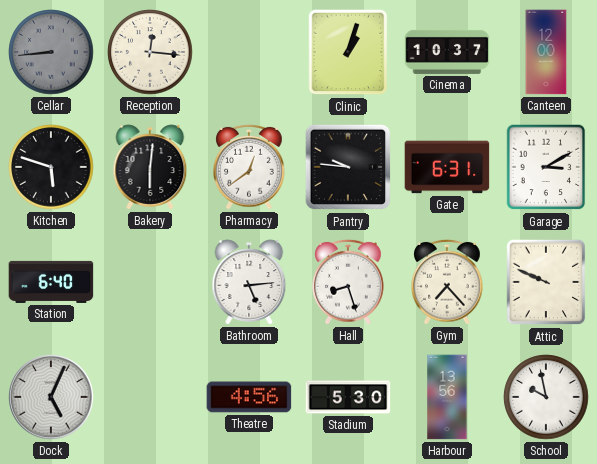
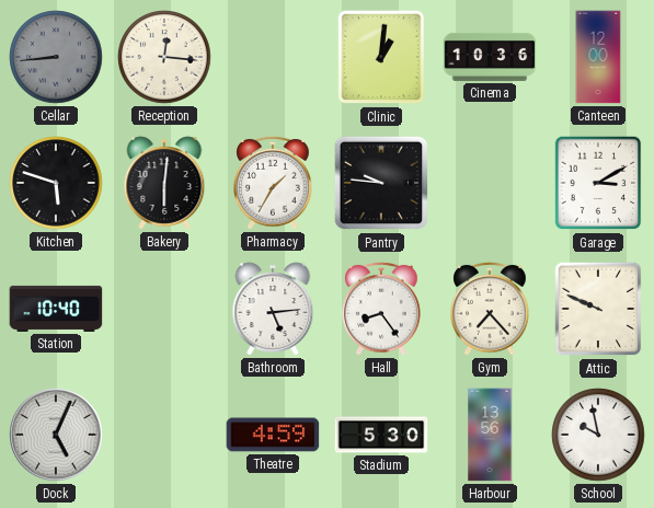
Clinic: 1:03 -> 1:01
Cinema: 10:37 -> 10:36
Pharmacy: 12:39 -> 1:35
Gate: 6:31 -> none
Station: 6:40 -> 10:40
Hall: 8:27 -> 8:24
Theatre: 4:56 -> 4:59
